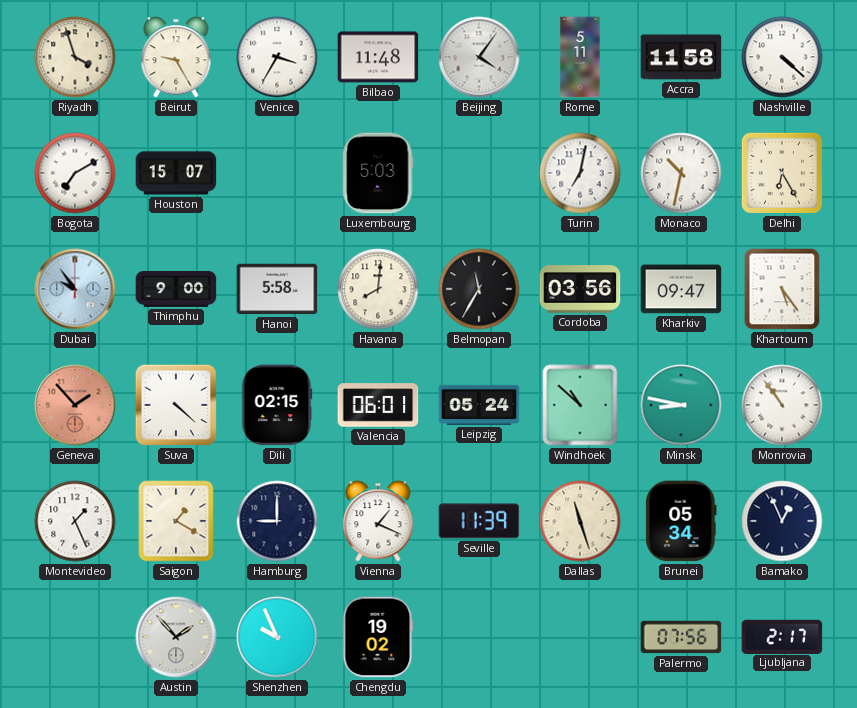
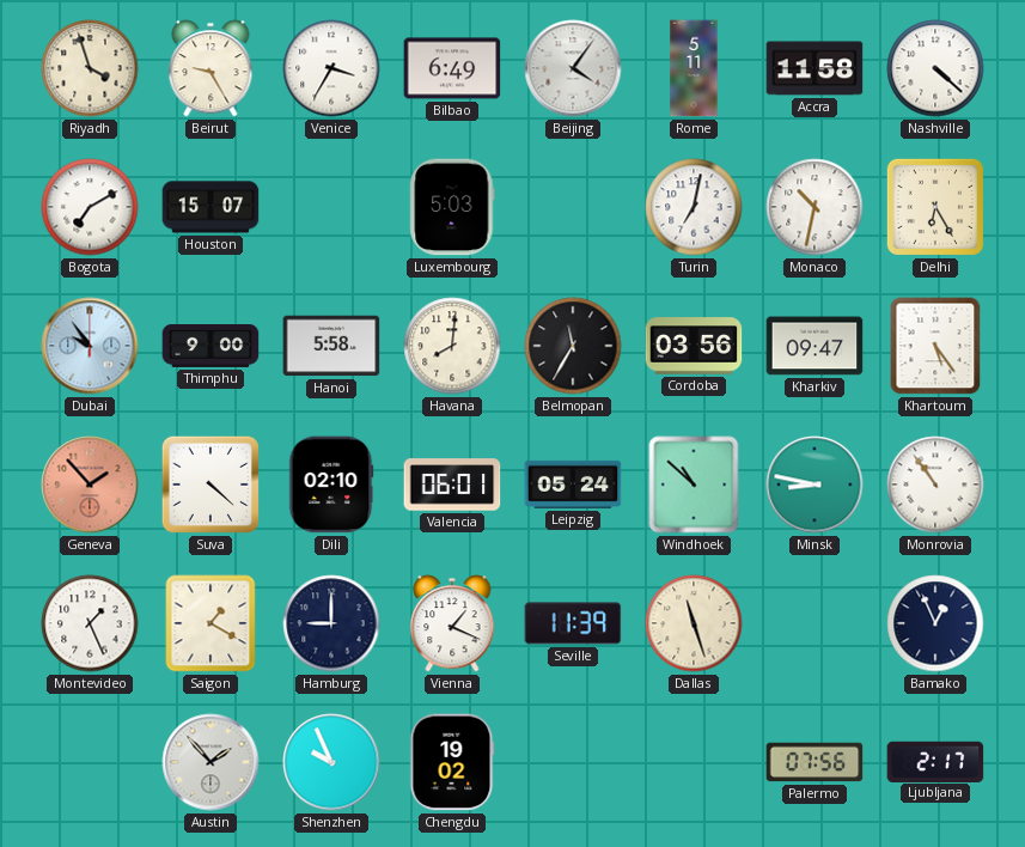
Bilbao: 11:48 -> 6:49
Dili: 02:15 -> 02:10
Brunei: 05:34 -> none
